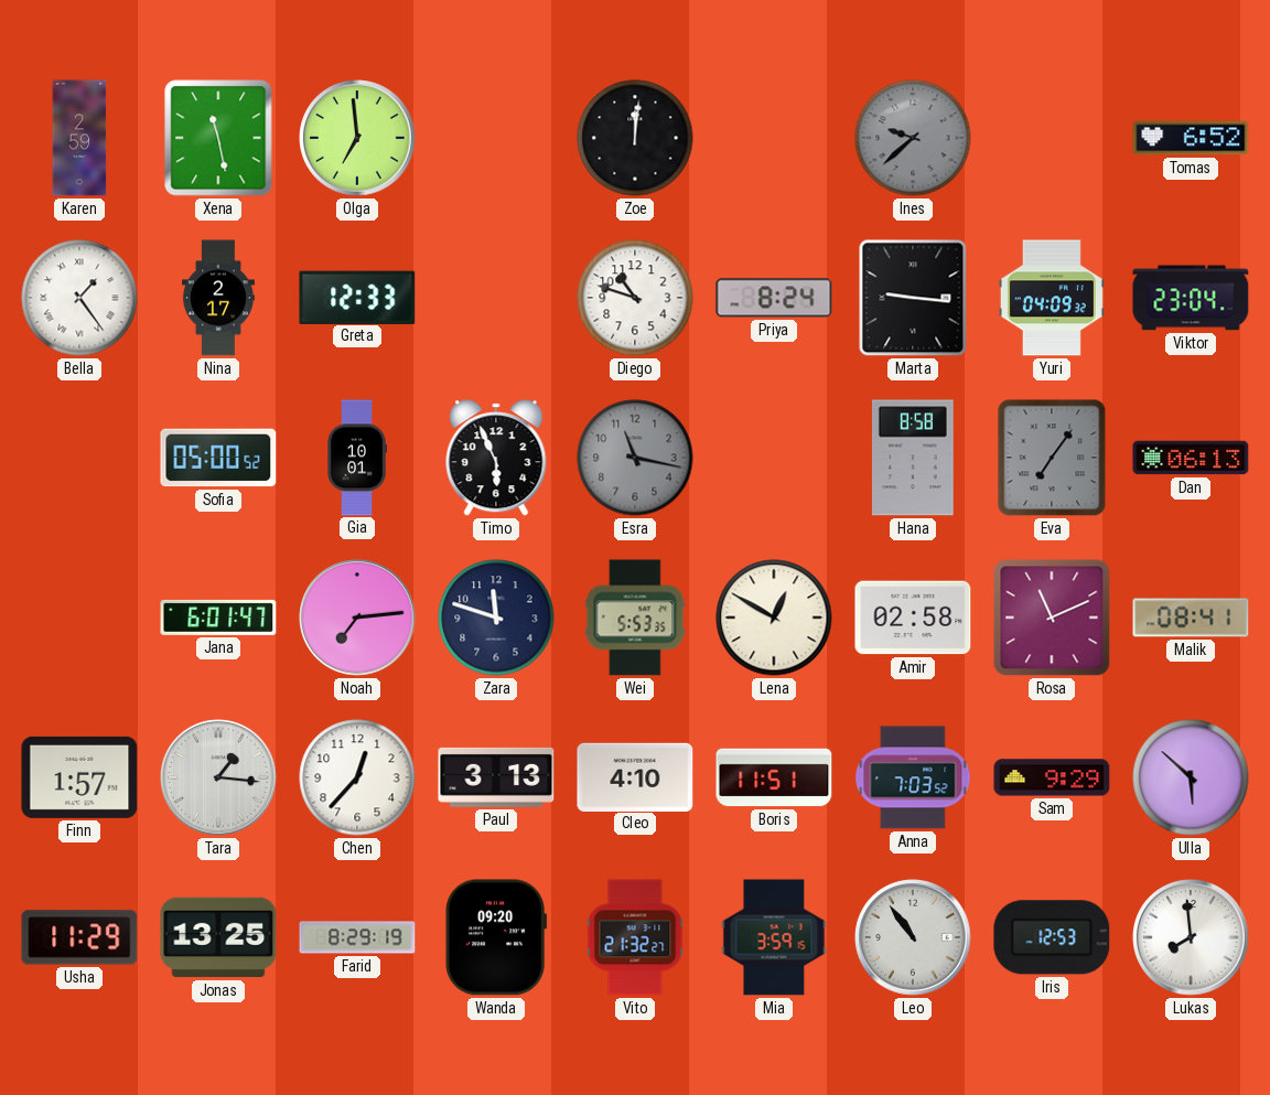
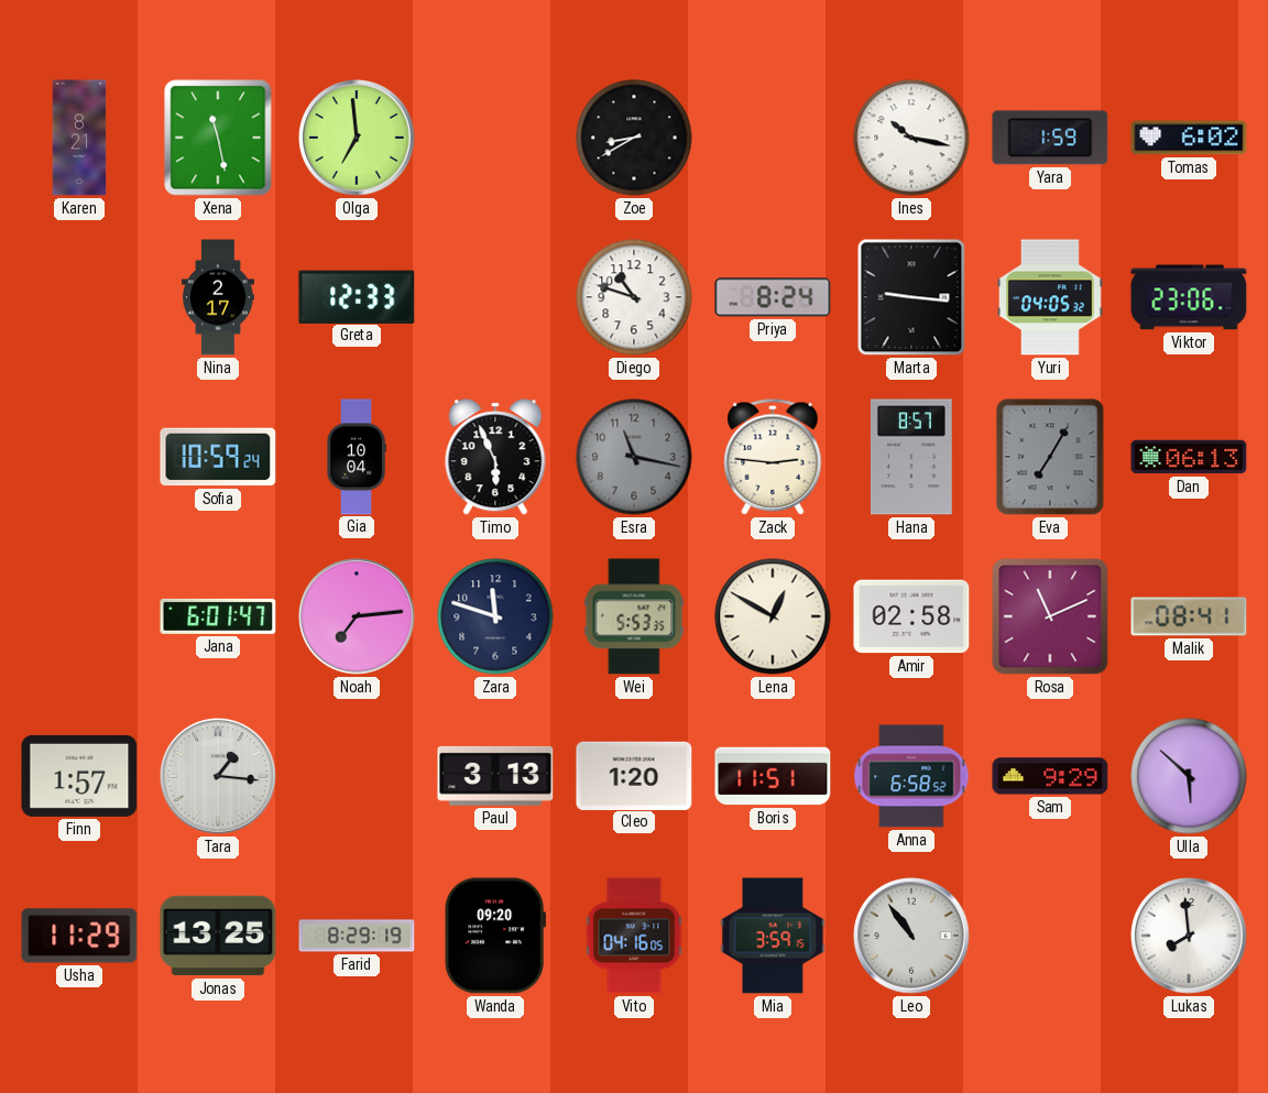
Karen: 2:59 -> 8:21
Zoe: 12:01 -> 8:40
Ines: 9:38 -> 10:17
Ines dial: grey -> white
Yara: none -> 1:59
Tomas: 6:52 -> 6:02
Bella: 1:24 -> none
Yuri: 04:09 -> 04:05
Viktor: 23:04 -> 23:06
Sofia: 05:00 -> 10:59
Gia: 10:01 -> 10:04
Zack: none -> 2:46
Hana: 8:58 -> 8:57
Eva: 7:06 -> 7:05
Chen: 12:37 -> none
Cleo: 4:10 -> 1:20
Anna: 7:03 -> 6:58
Vito: 21:32 -> 04:16
Iris: 12:53 -> none
